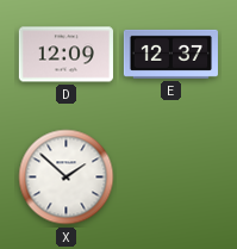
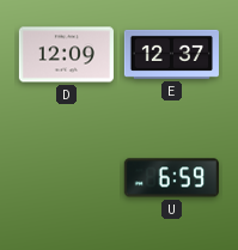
X: 1:52 -> none
U: none -> 6:59
